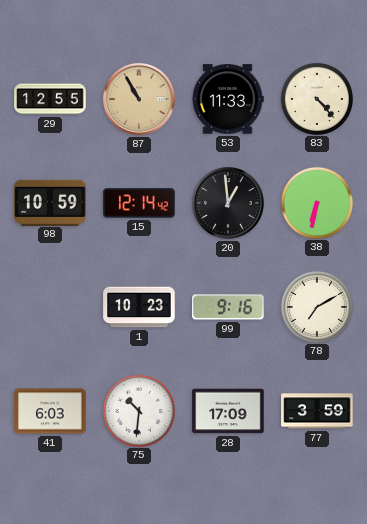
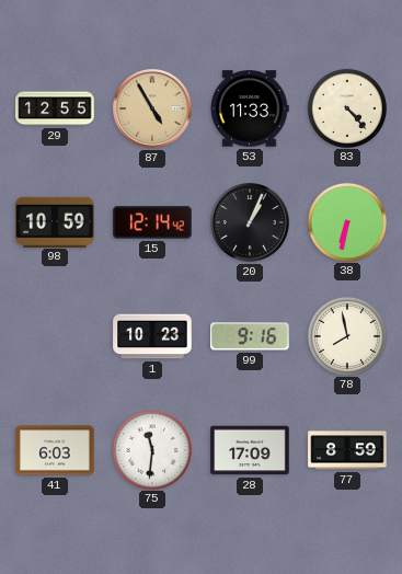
87: 10:55 -> 4:55
20: 12:59 -> 1:04
78: 7:10 -> 7:58
75: 10:31 -> 11:31
77: 3:59 -> 8:59
